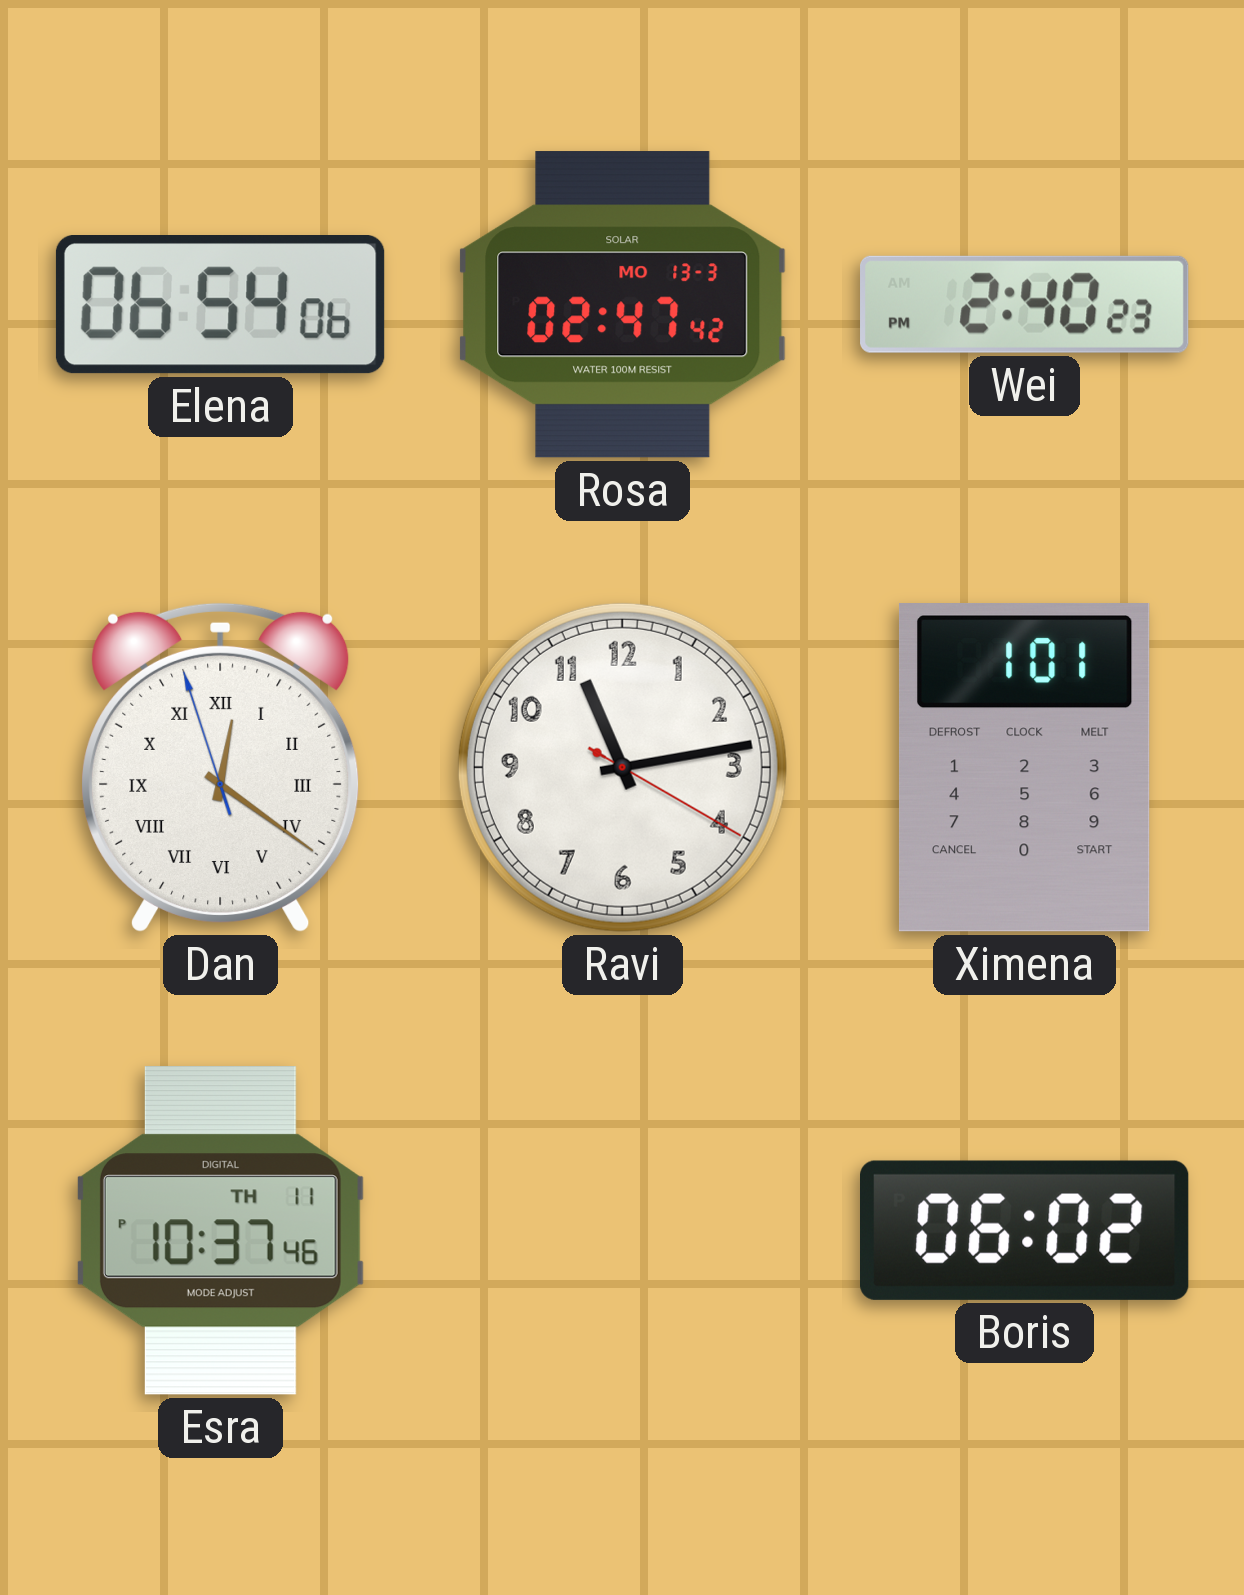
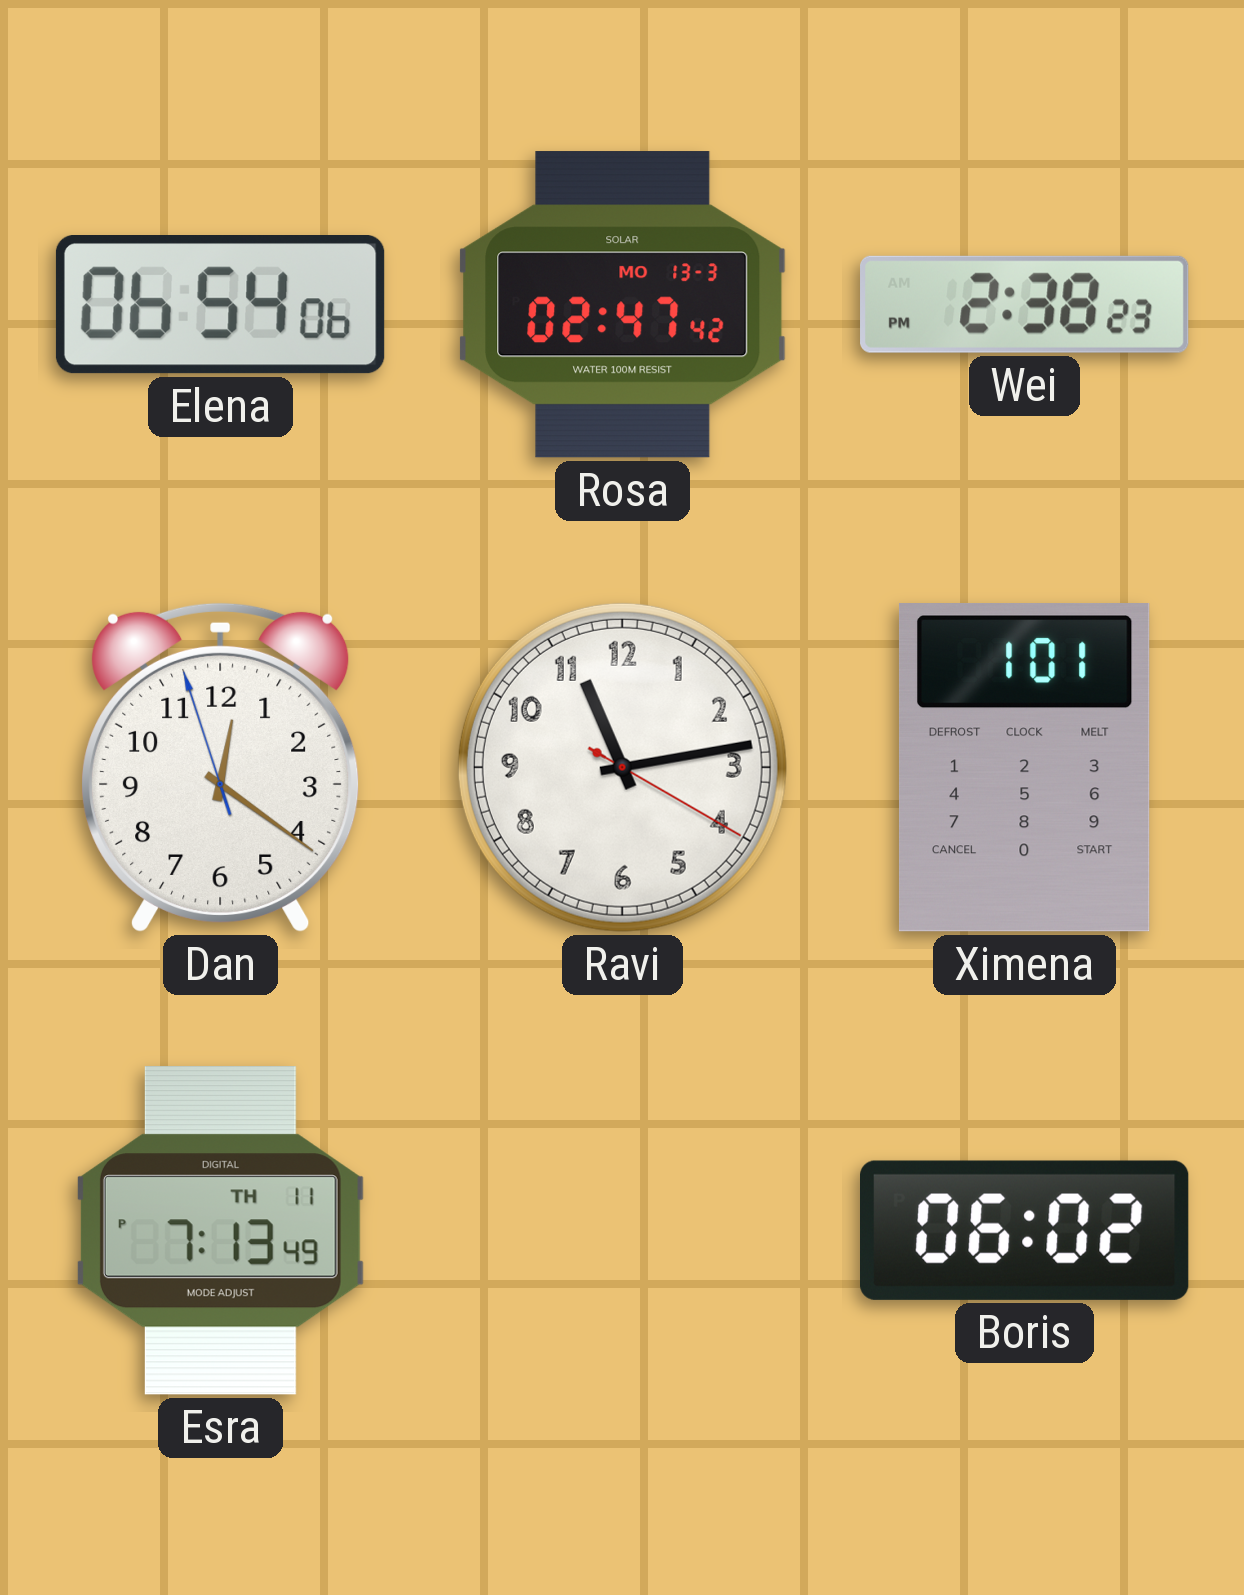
Wei: 2:40 -> 2:38
Dan numerals: Roman -> Arabic
Esra: 10:37 -> 7:13
